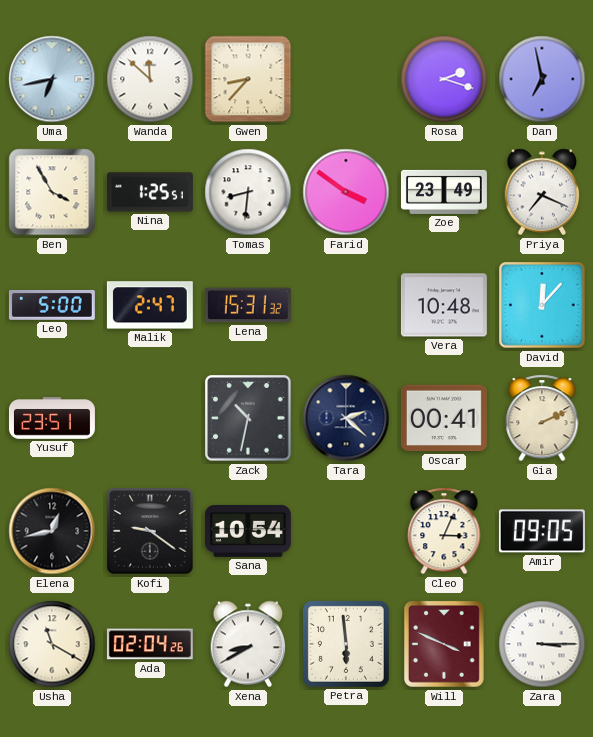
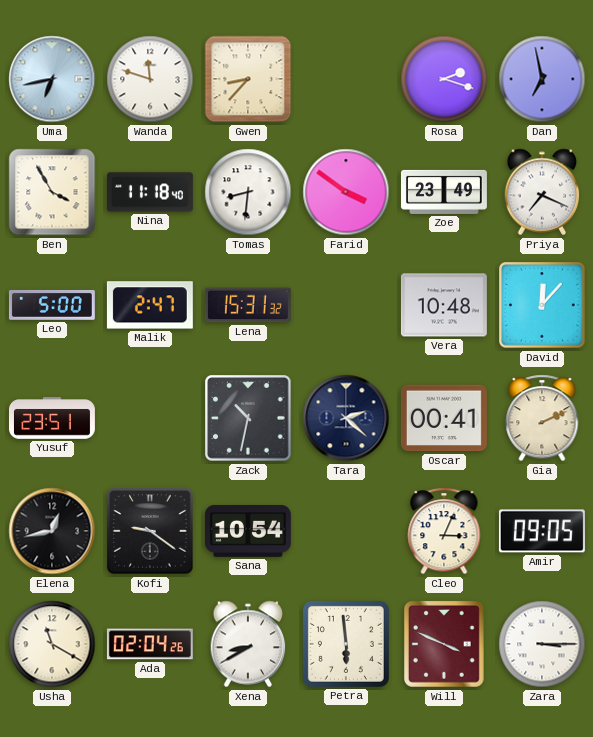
Wanda: 11:52 -> 11:48
Nina: 1:25 -> 11:18
